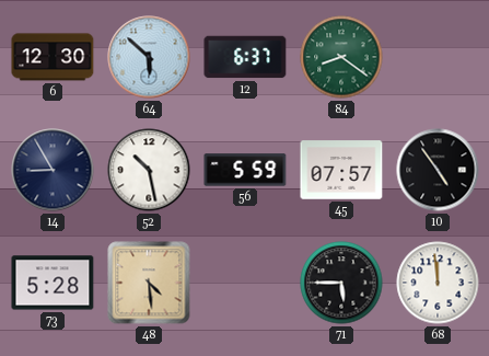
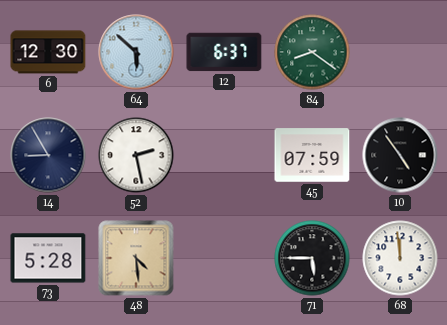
52: 10:28 -> 2:28
56: 5:59 -> none
45: 07:57 -> 07:59
